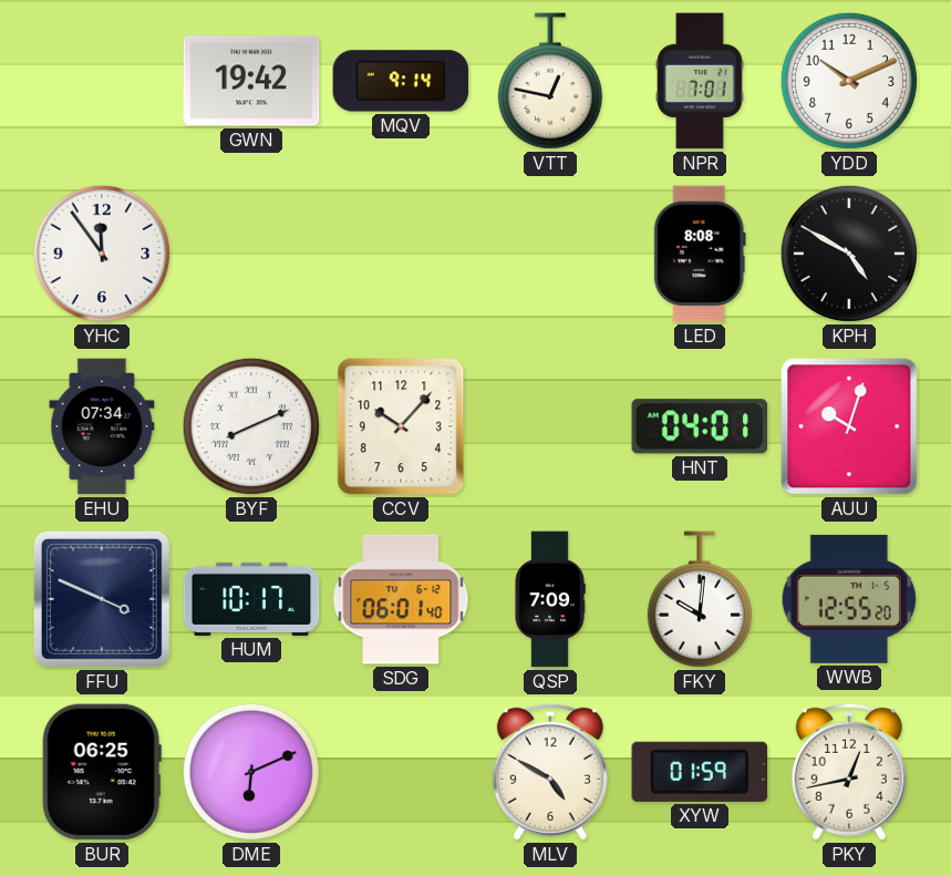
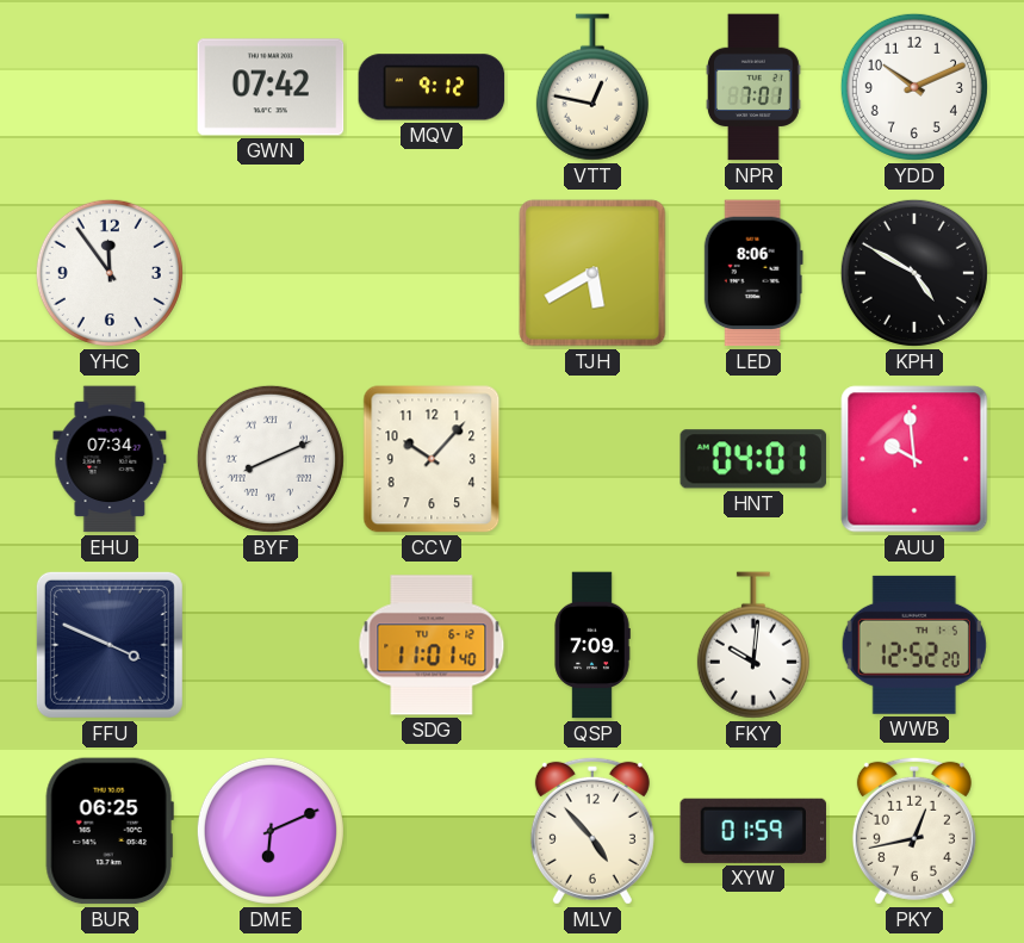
GWN: 19:42 -> 07:42
MQV: 9:14 -> 9:12
TJH: none -> 5:40
LED: 8:08 -> 8:06
AUU: 10:03 -> 9:59
HUM: 10:17 -> none
SDG: 06:01 -> 11:01
WWB: 12:55 -> 12:52
MLV: 4:50 -> 4:53
